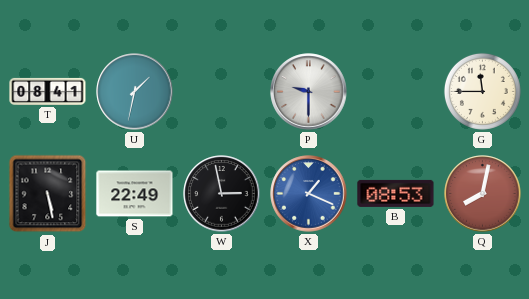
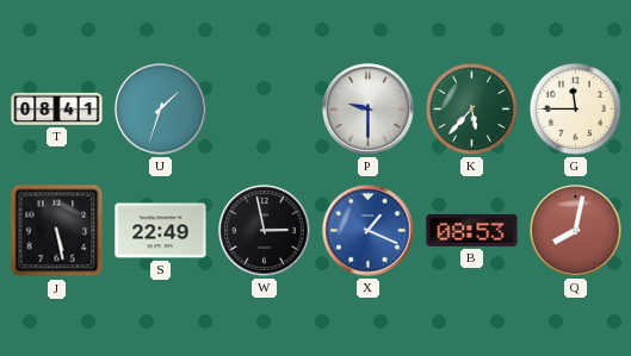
U: 1:32 -> 1:33
K: none -> 5:37
